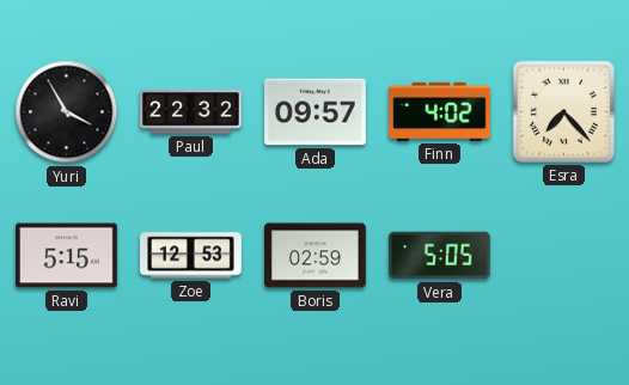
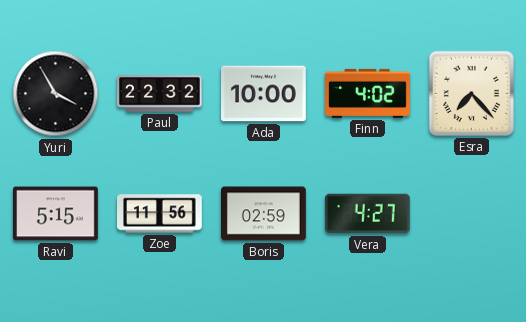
Ada: 09:57 -> 10:00
Zoe: 12:53 -> 11:56
Vera: 5:05 -> 4:27
